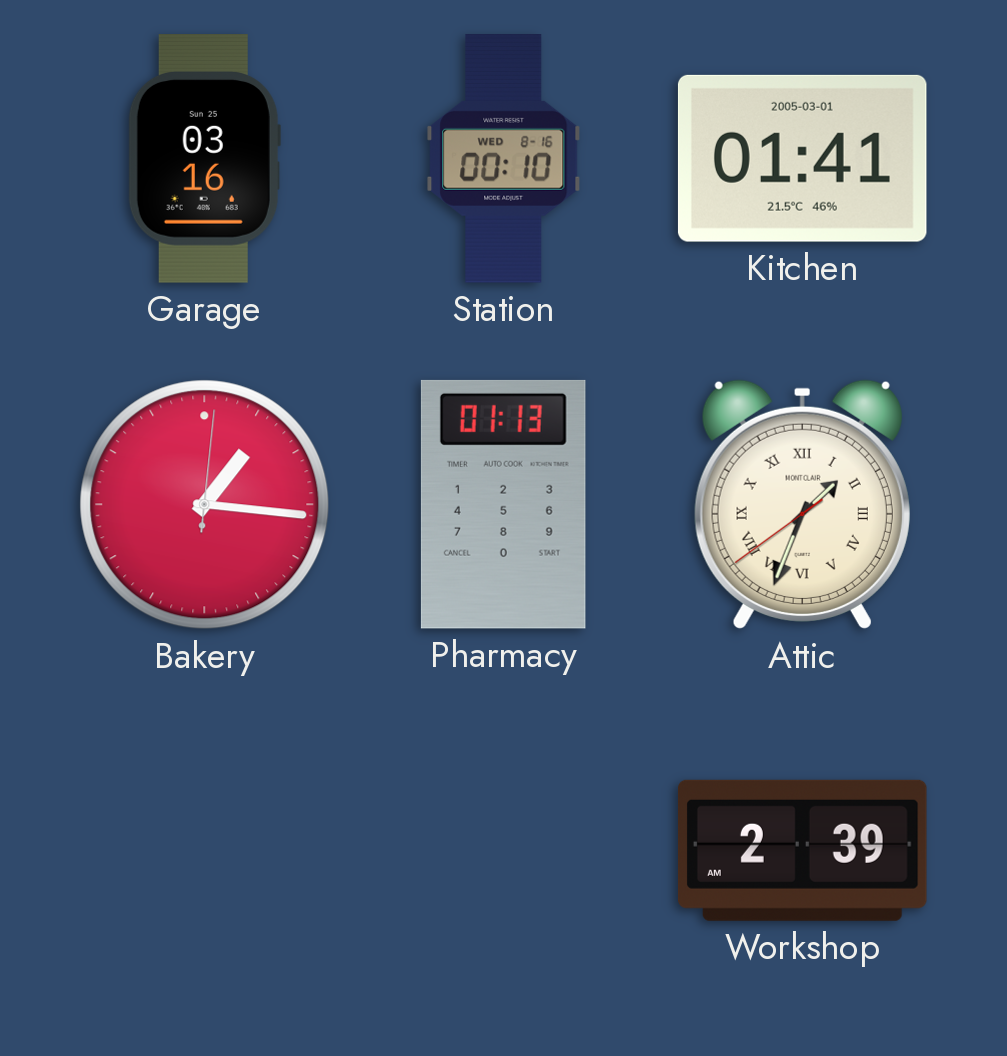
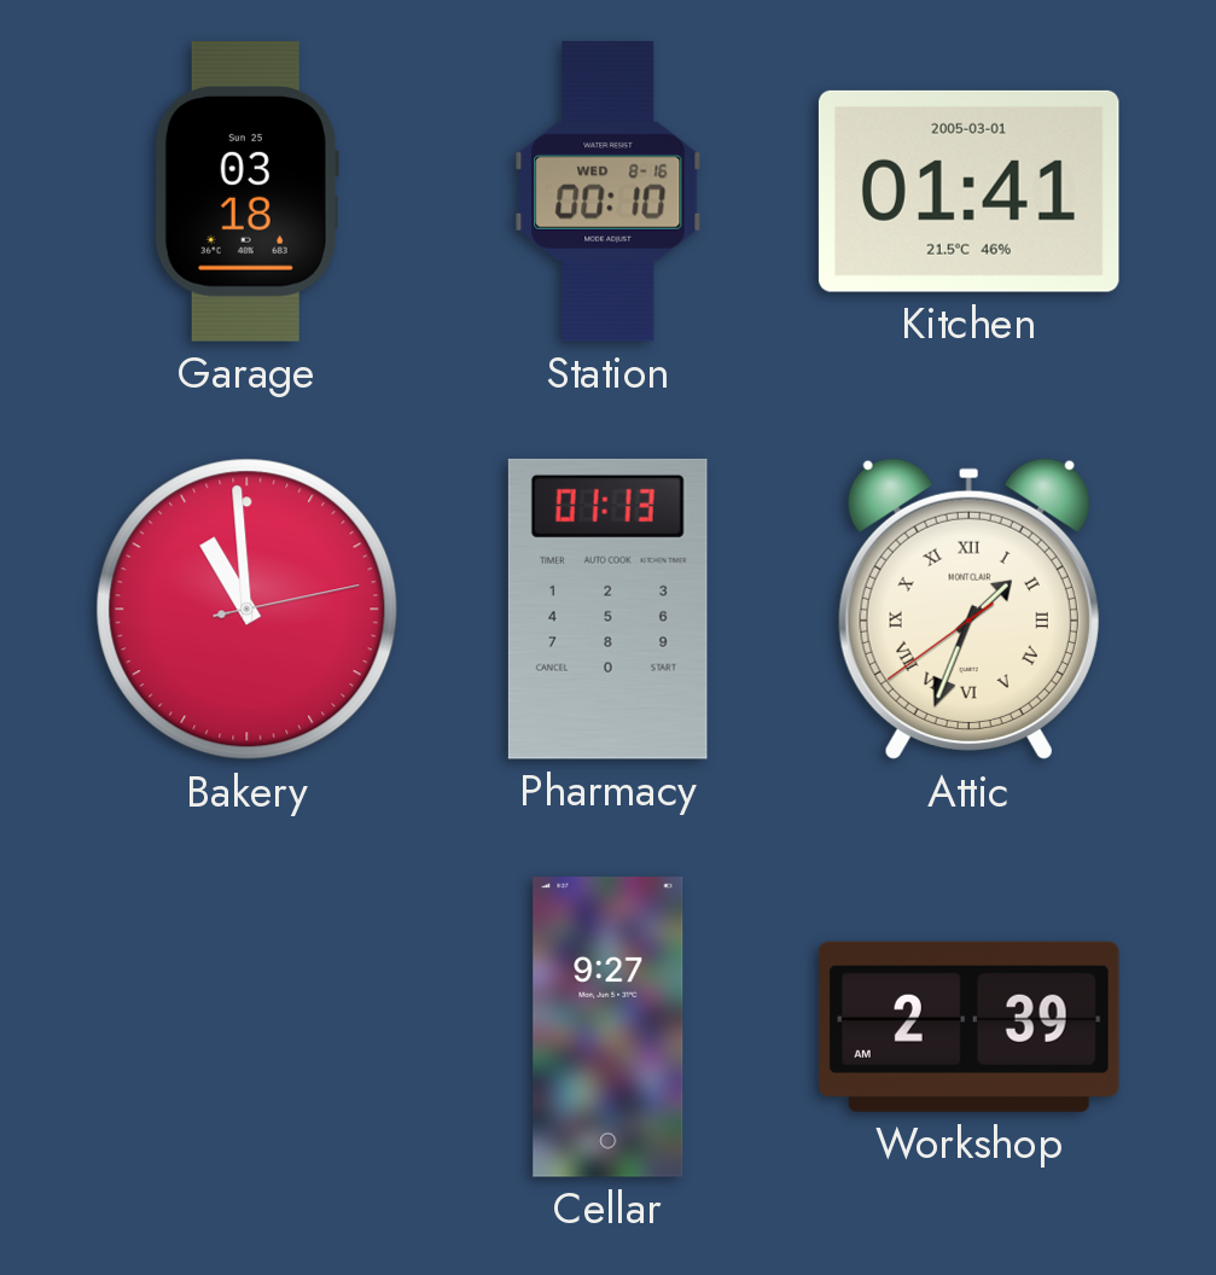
Garage: 03:16 -> 03:18
Bakery: 1:16 -> 10:59
Cellar: none -> 9:27
